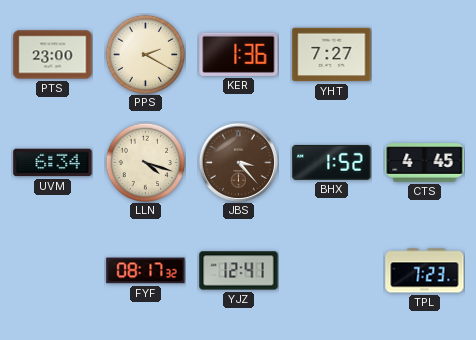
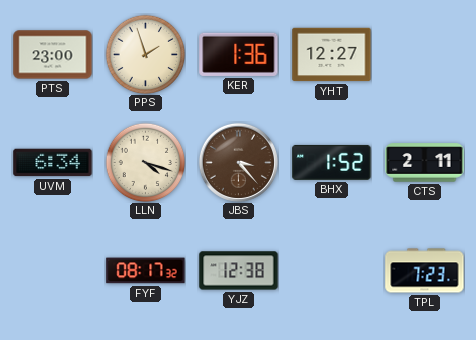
PPS: 2:20 -> 1:57
YHT: 7:27 -> 12:27
CTS: 4:45 -> 2:11
YJZ: 12:41 -> 12:38
